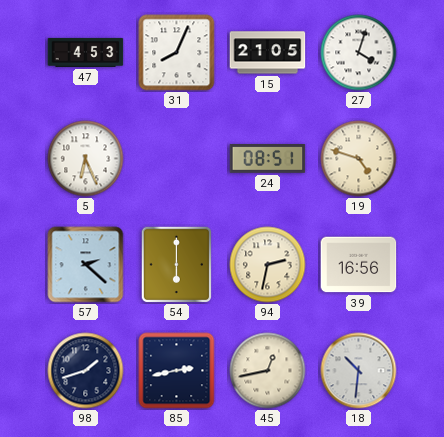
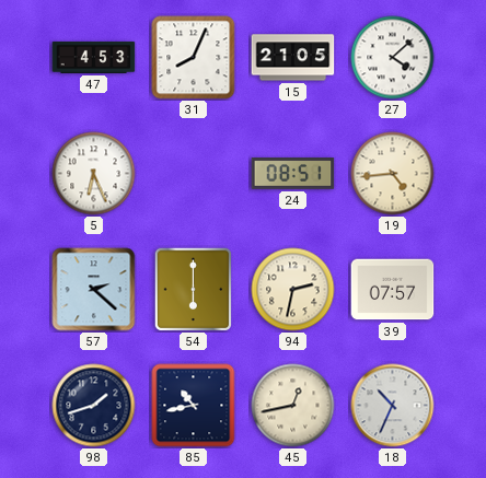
27: 4:03 -> 4:08
19: 4:48 -> 4:44
39: 16:56 -> 07:57
85: 2:43 -> 10:43
18: 10:31 -> 10:34
